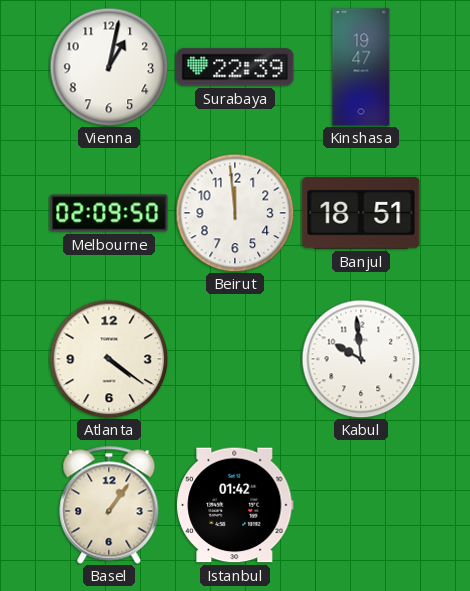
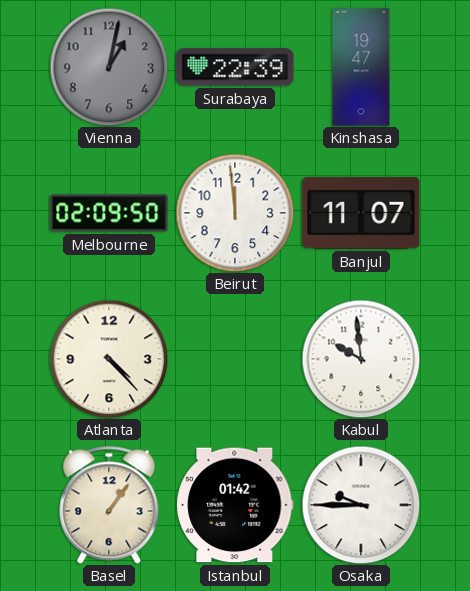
Vienna dial: white -> grey
Banjul: 18:51 -> 11:07
Atlanta: 4:21 -> 4:23
Osaka: none -> 9:45
